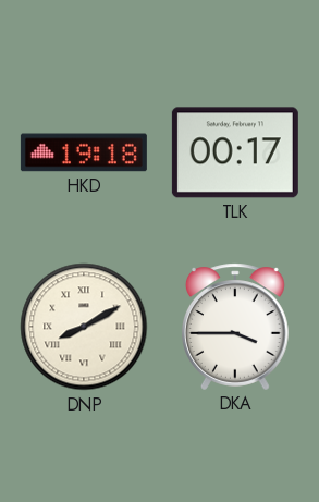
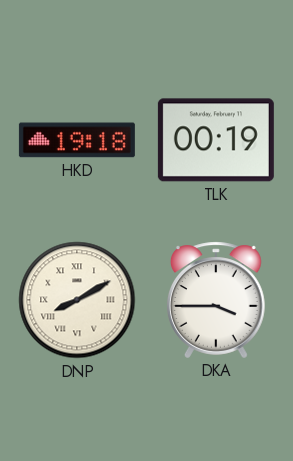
TLK: 00:17 -> 00:19
